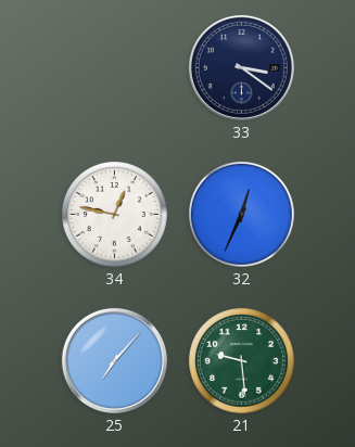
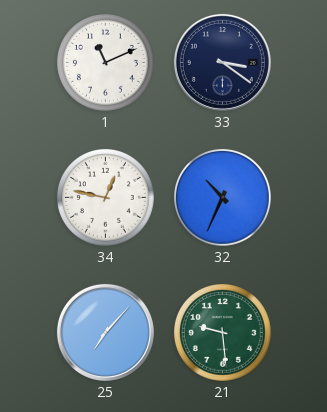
1: none -> 11:11
32: 12:34 -> 10:34
